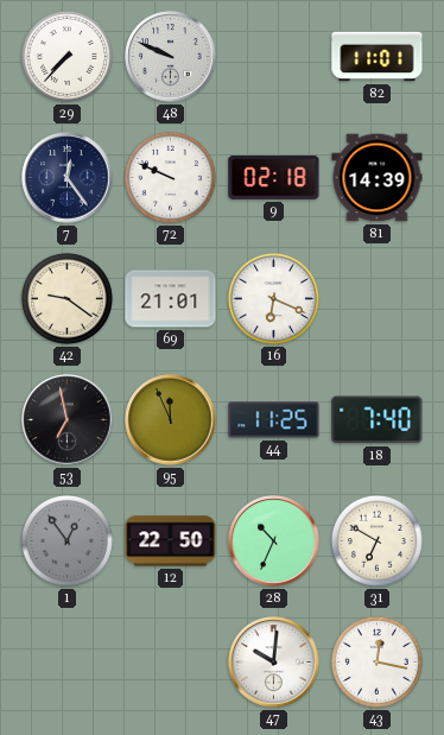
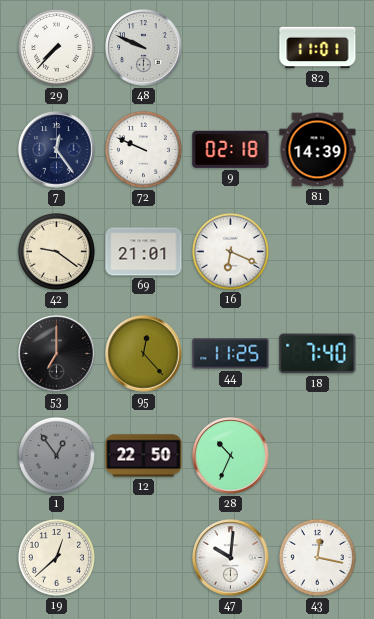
53: 6:58 -> 7:00
95: 11:56 -> 12:23
31: 6:50 -> none
19: none -> 12:38
